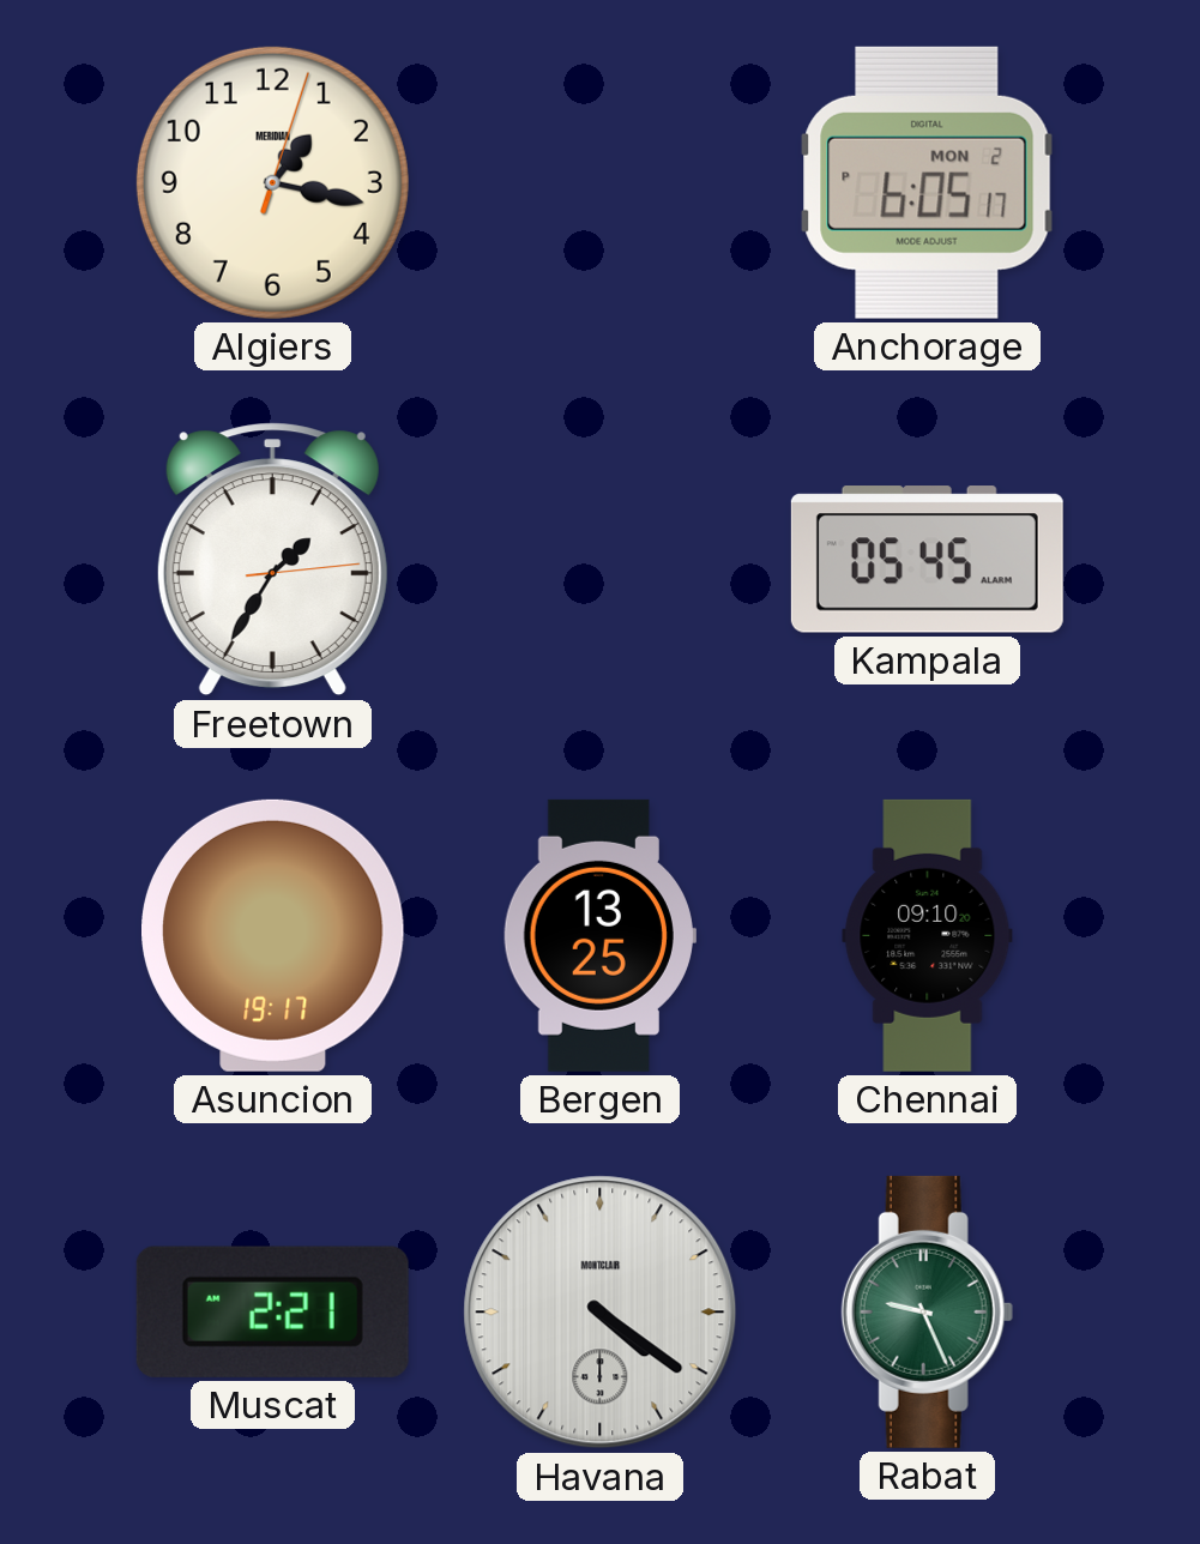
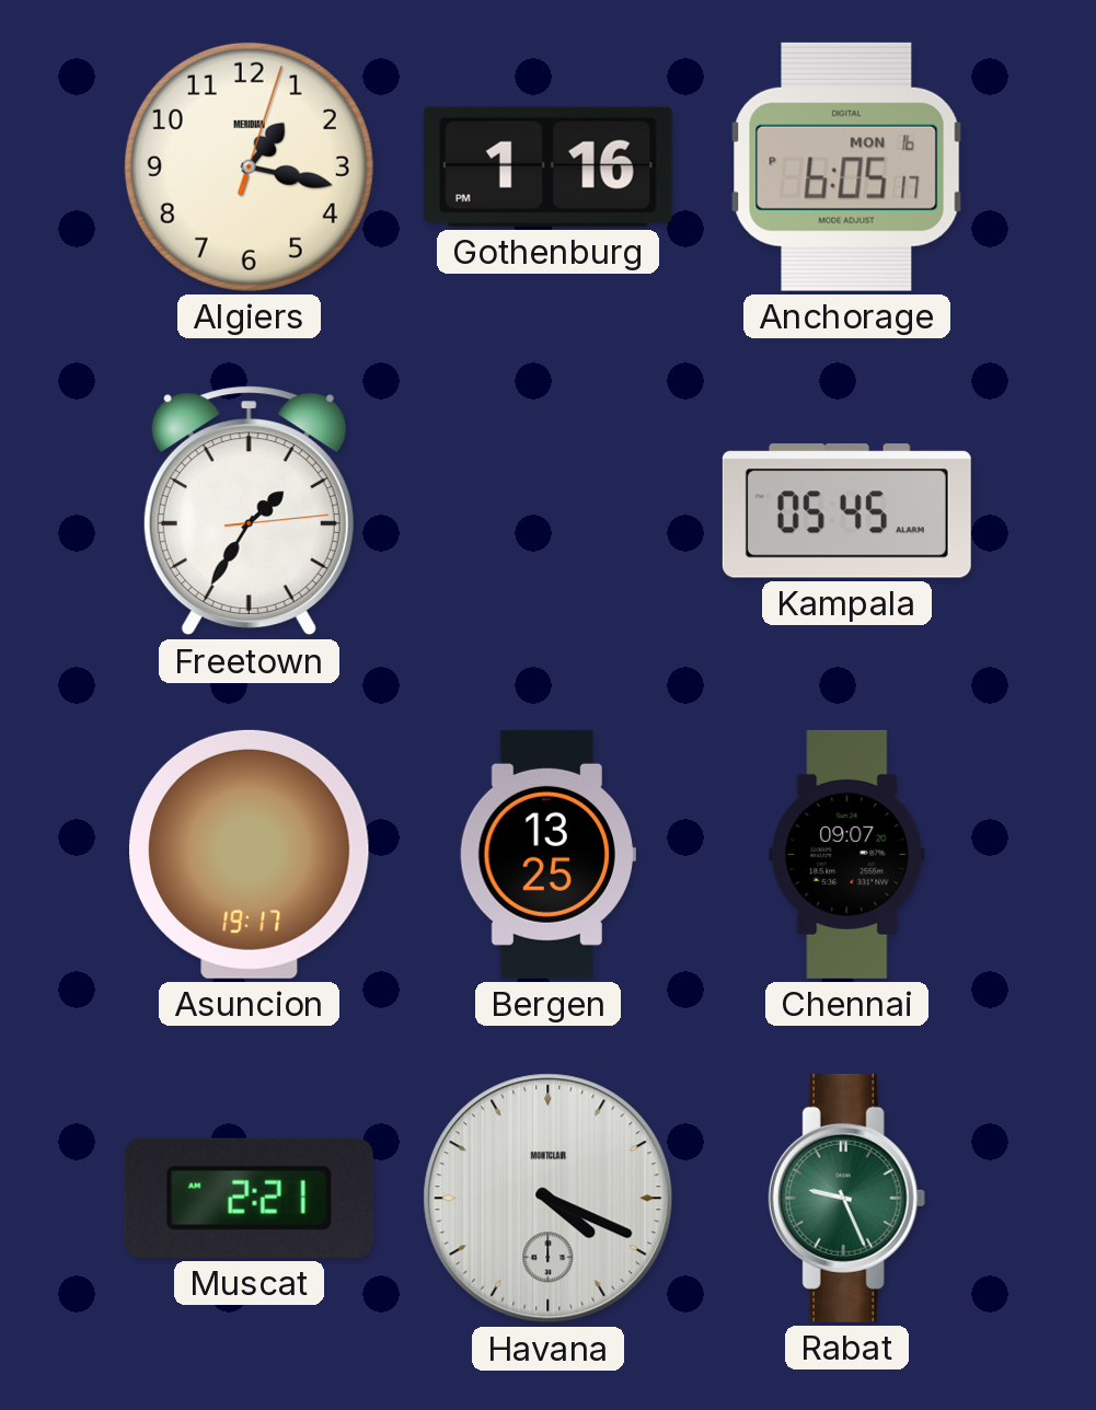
Gothenburg: none -> 1:16
Anchorage date: MON 2 -> MON 16
Chennai: 09:10 -> 09:07
Havana: 4:21 -> 4:19
